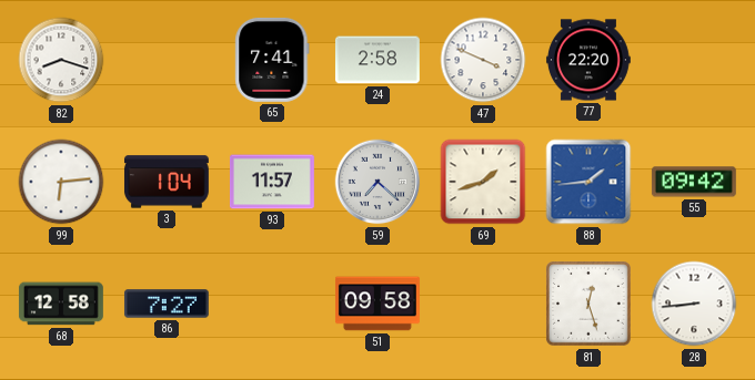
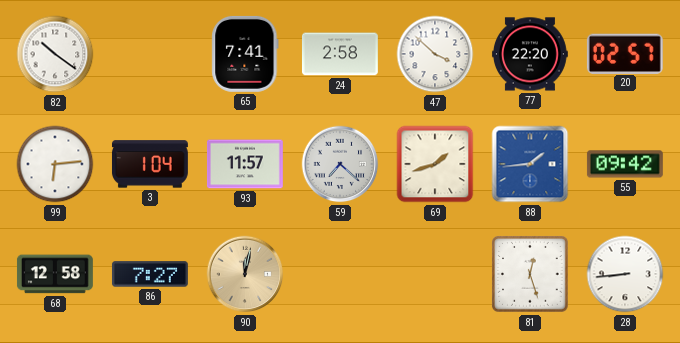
82: 8:18 -> 10:21
47: 3:49 -> 3:52
20: none -> 02:57
90: none -> 12:02
51: 09:58 -> none
